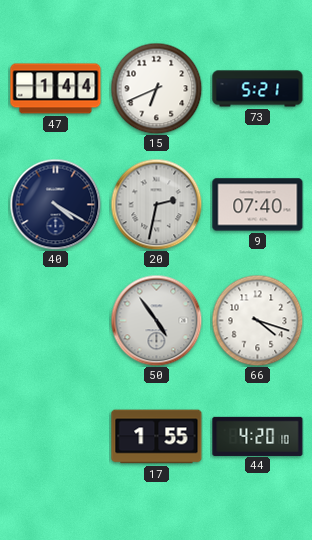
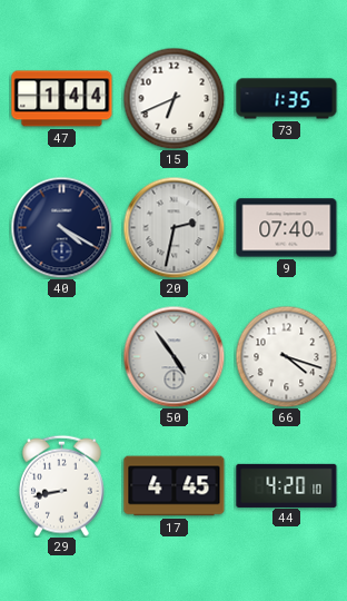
73: 5:21 -> 1:35
29: none -> 8:43
17: 1:55 -> 4:45
